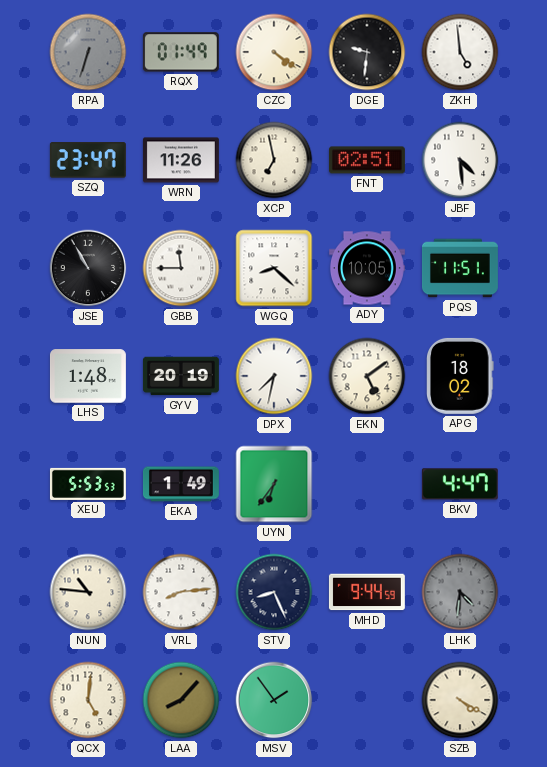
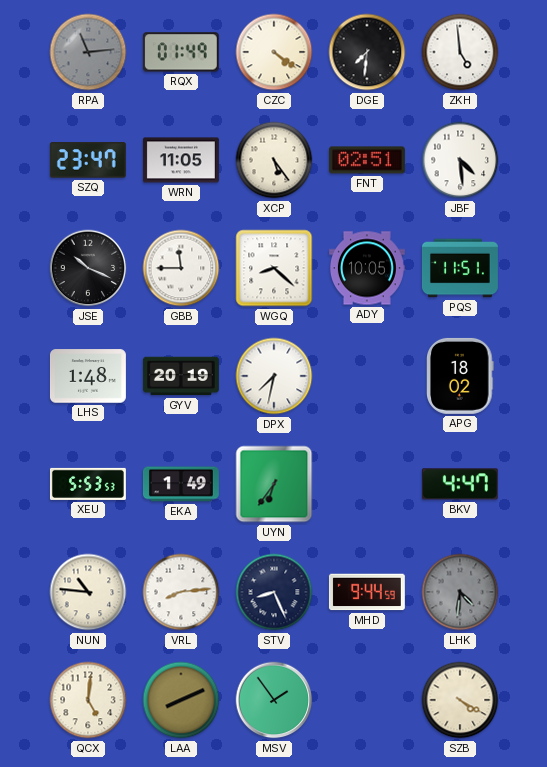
RPA: 6:33 -> 11:14
DGE: 9:31 -> 7:31
WRN: 11:26 -> 11:05
XCP: 6:58 -> 5:24
JSE: 10:55 -> 10:19
EKN: 5:09 -> none
LAA: 8:07 -> 8:11
